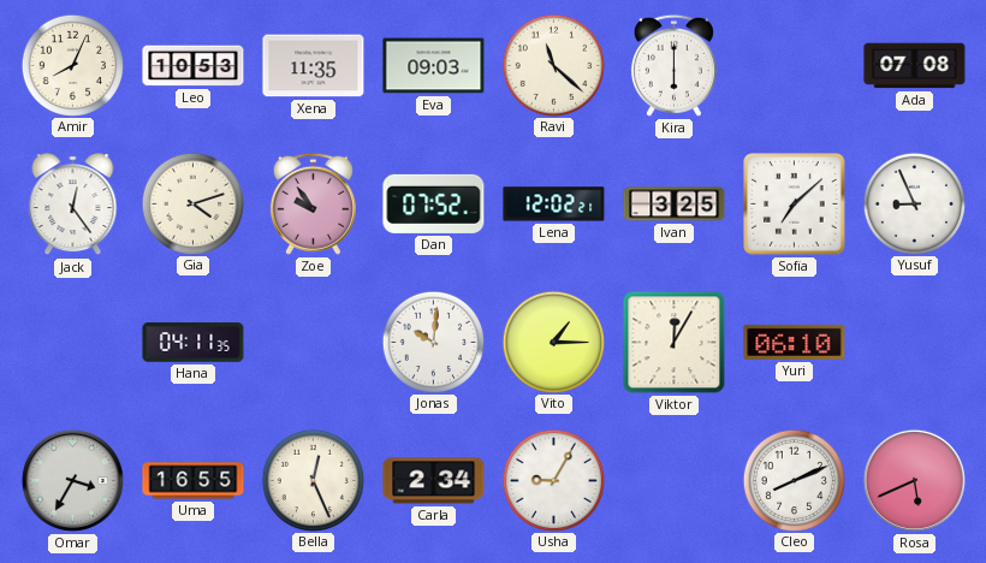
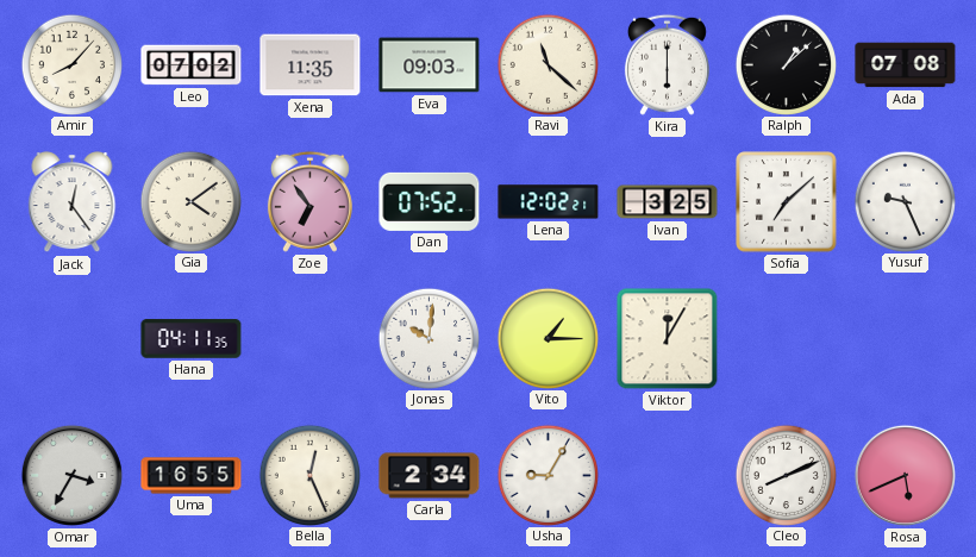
Amir: 8:04 -> 8:07
Leo: 10:53 -> 07:02
Ralph: none -> 1:08
Gia: 4:12 -> 4:09
Zoe: 9:54 -> 6:54
Yusuf: 8:56 -> 9:26
Yuri: 06:10 -> none
